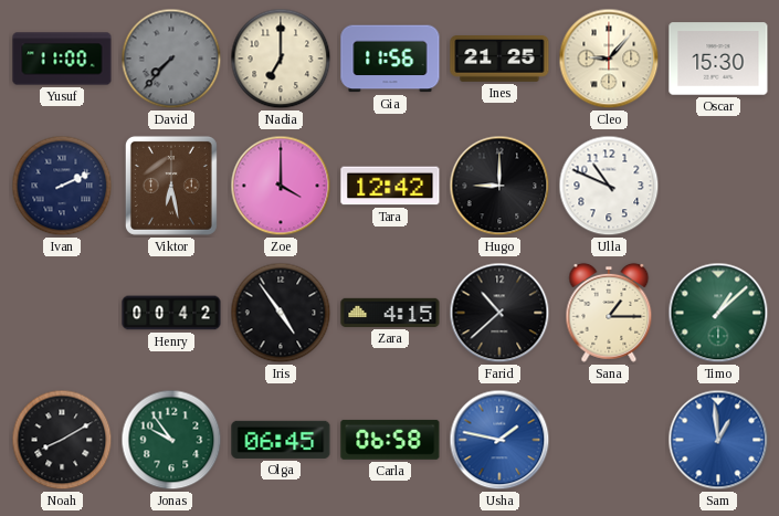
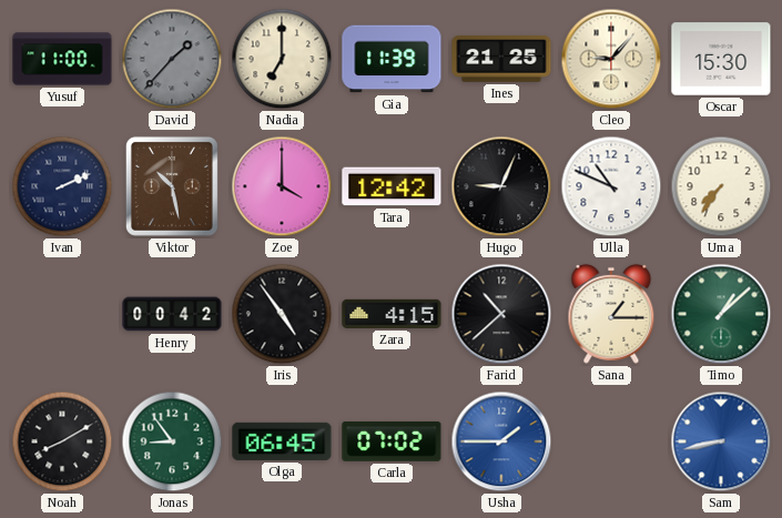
David: 7:37 -> 1:37
Gia: 11:56 -> 11:39
Viktor: 6:28 -> 10:28
Hugo: 9:00 -> 9:04
Uma: none -> 7:36
Jonas: 9:54 -> 8:54
Carla: 06:58 -> 07:02
Usha: 1:47 -> 1:45
Sam: 12:59 -> 8:43
